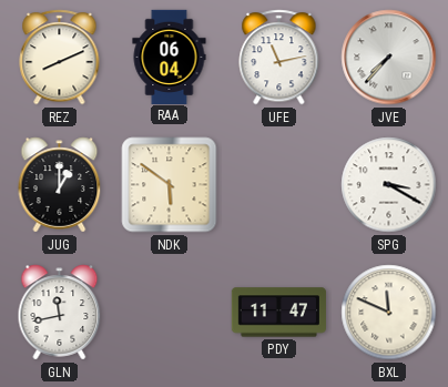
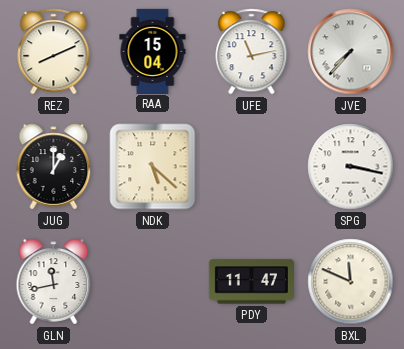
RAA: 06:04 -> 15:04
NDK: 5:51 -> 5:22
SPG: 3:20 -> 3:17
